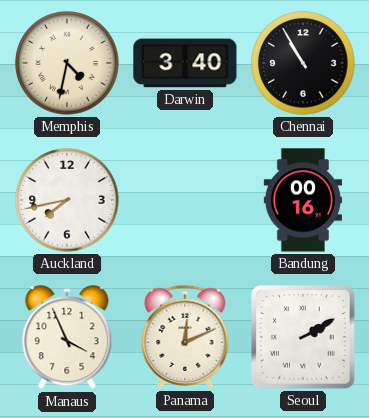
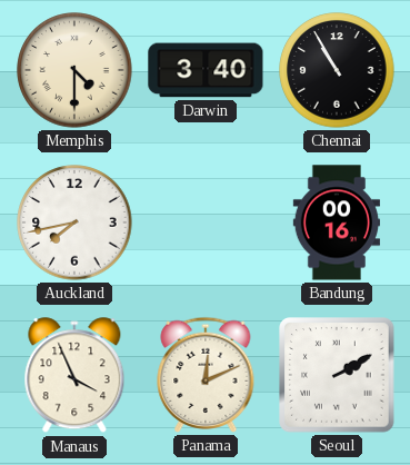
Memphis: 4:32 -> 4:30
